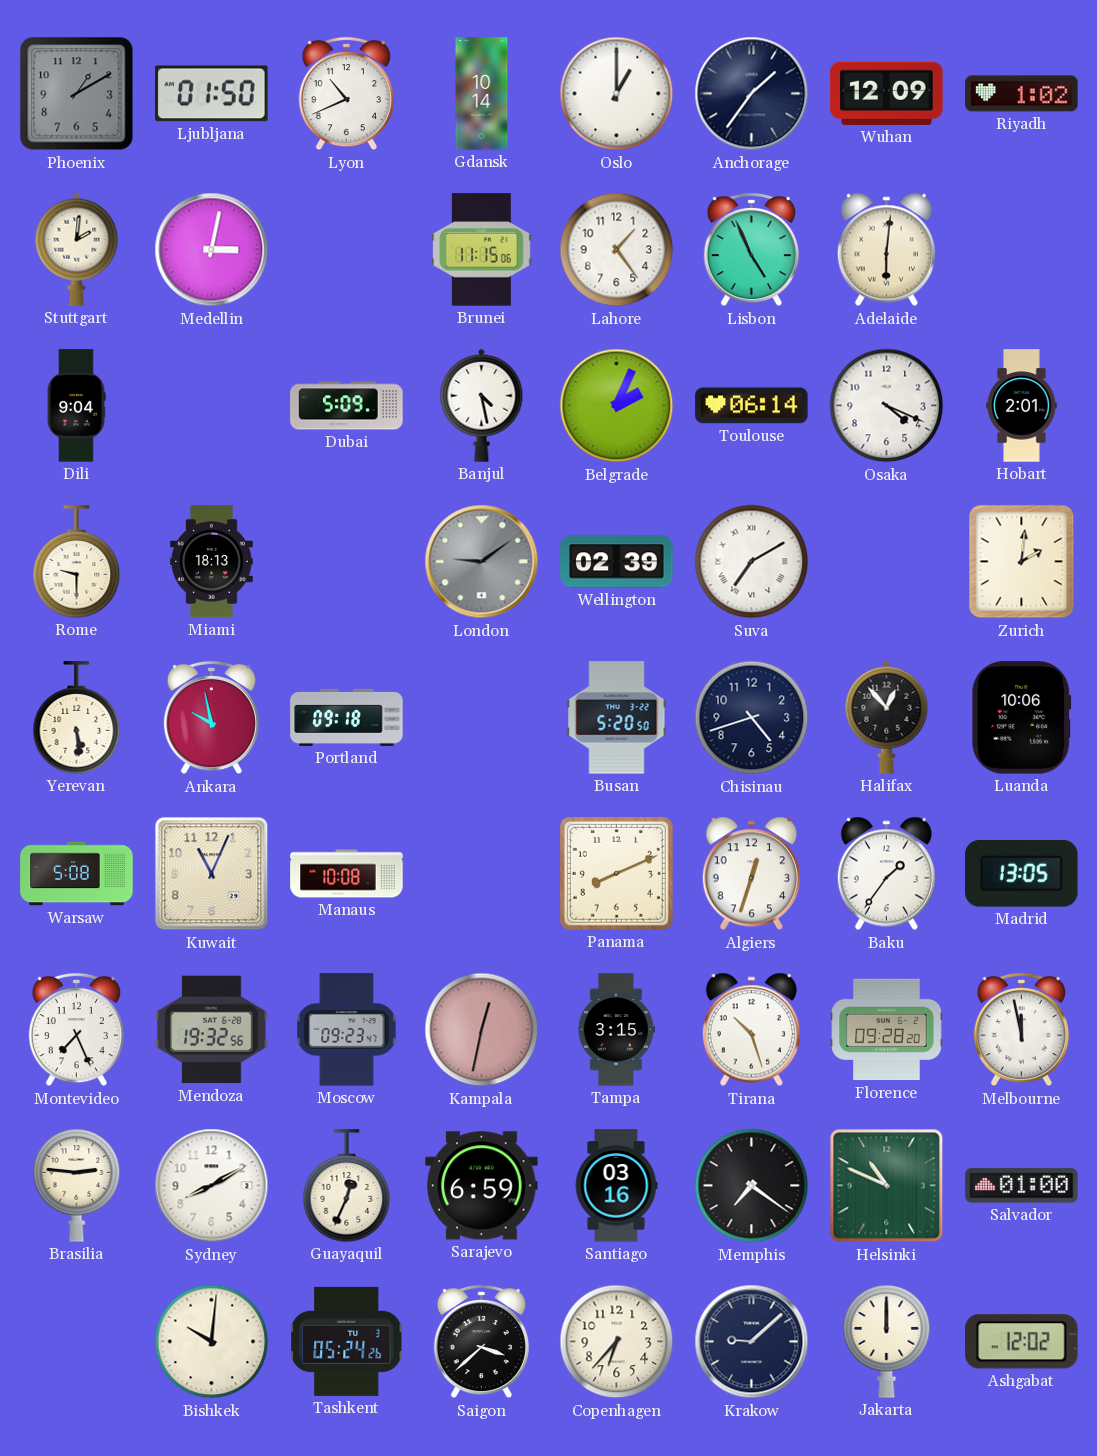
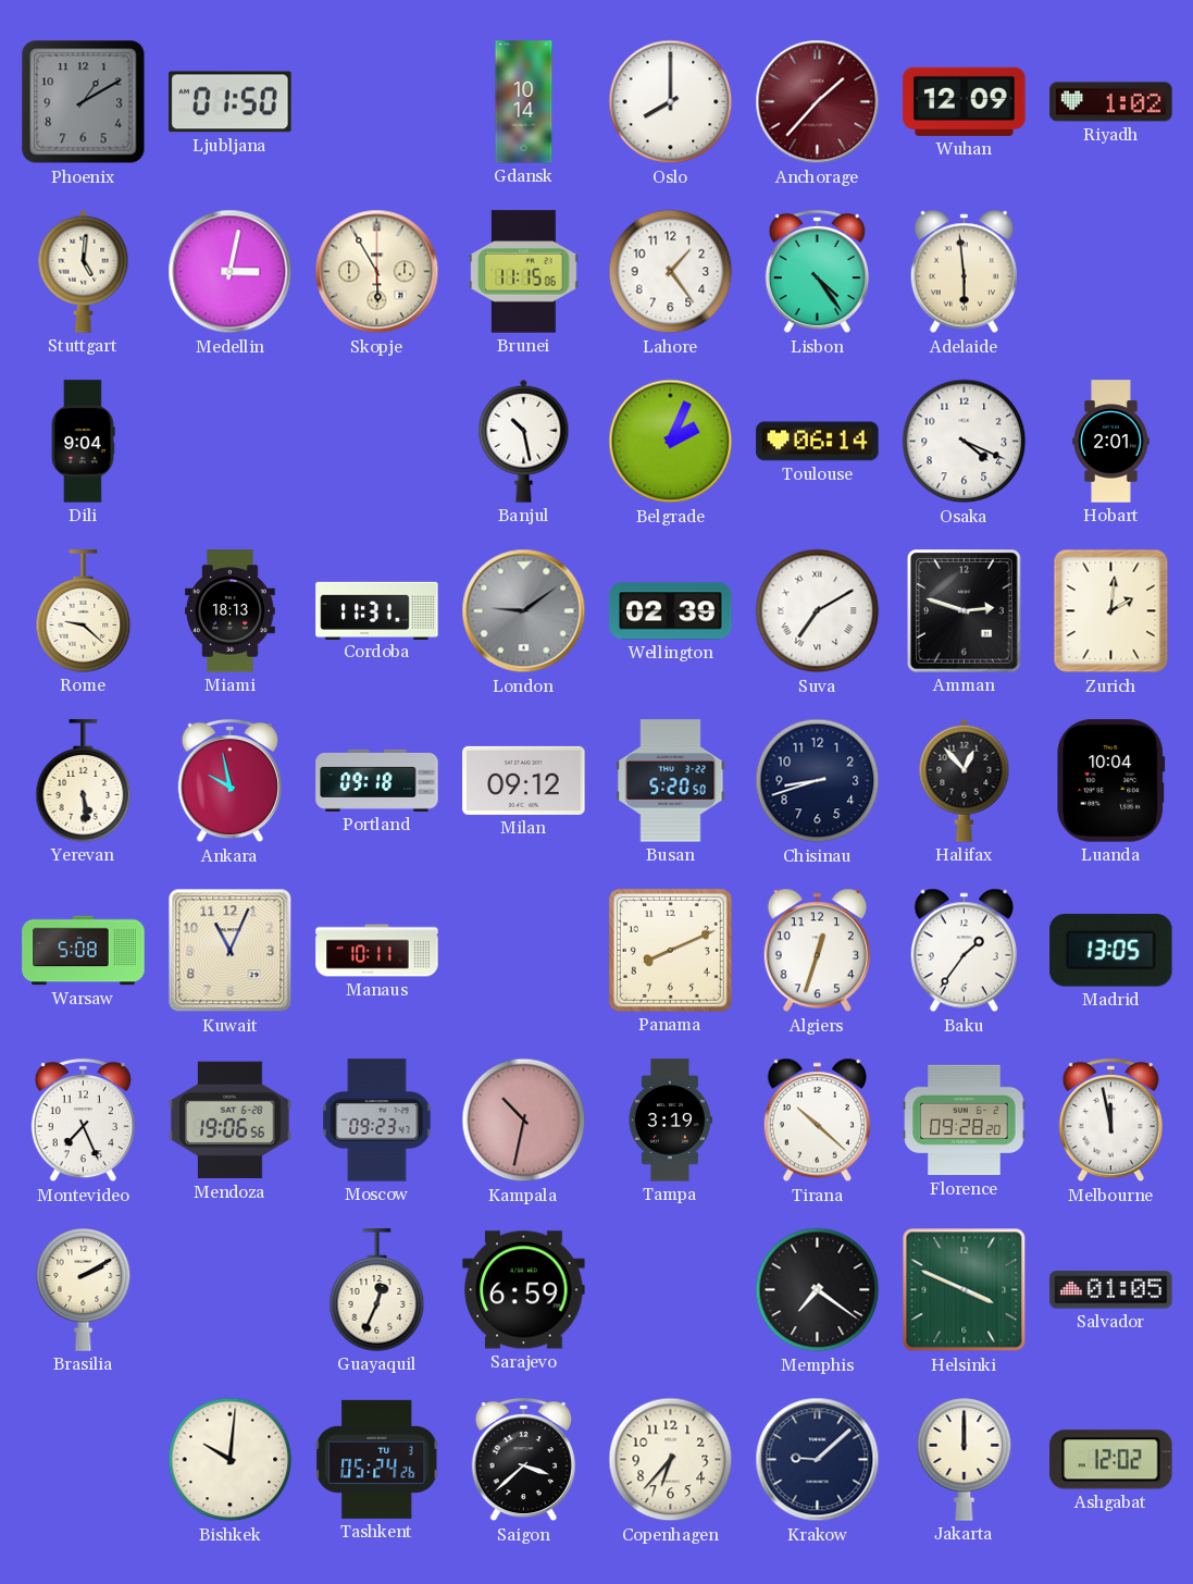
Lyon: 10:41 -> none
Oslo: 1:00 -> 8:00
Anchorage: 1:36 -> 1:37
Anchorage dial: navy -> burgundy
Stuttgart: 2:01 -> 5:01
Skopje: none -> 5:55
Lisbon: 4:56 -> 4:24
Adelaide: 6:01 -> 5:59
Dubai: 5:09 -> none
Banjul: 4:28 -> 10:28
Rome: 9:30 -> 9:22
Cordoba: none -> 11:31
Amman: none -> 2:48
Milan: none -> 09:12
Chisinau: 4:42 -> 8:42
Luanda: 10:06 -> 10:04
Manaus: 10:08 -> 10:11
Mendoza: 19:32 -> 19:06
Kampala: 12:32 -> 10:32
Tampa: 3:15 -> 3:19
Tirana: 10:27 -> 10:22
Brasilia: 2:46 -> 2:10
Sydney: 8:10 -> none
Santiago: 03:16 -> none
Helsinki: 10:49 -> 3:49
Salvador: 01:00 -> 01:05
